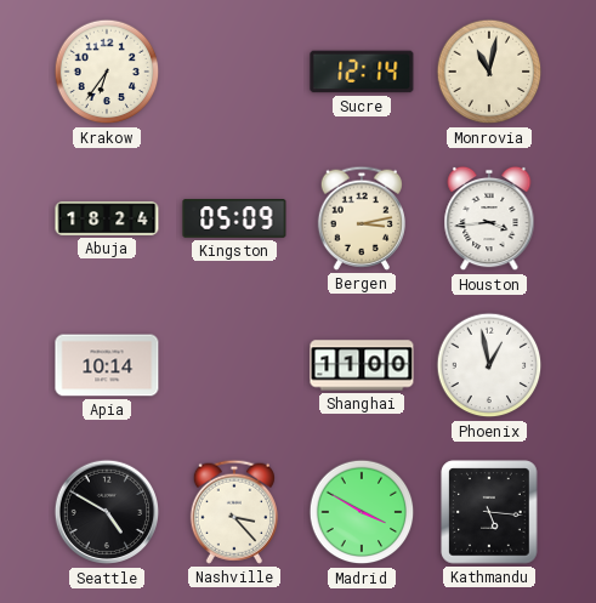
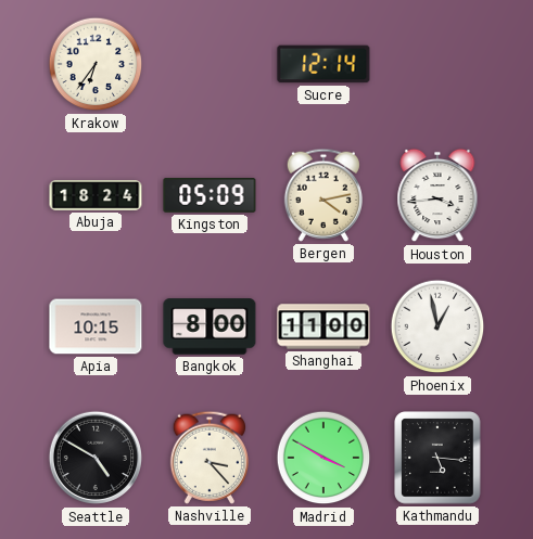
Monrovia: 11:02 -> none
Bergen: 3:13 -> 4:13
Apia: 10:14 -> 10:15
Bangkok: none -> 8:00
